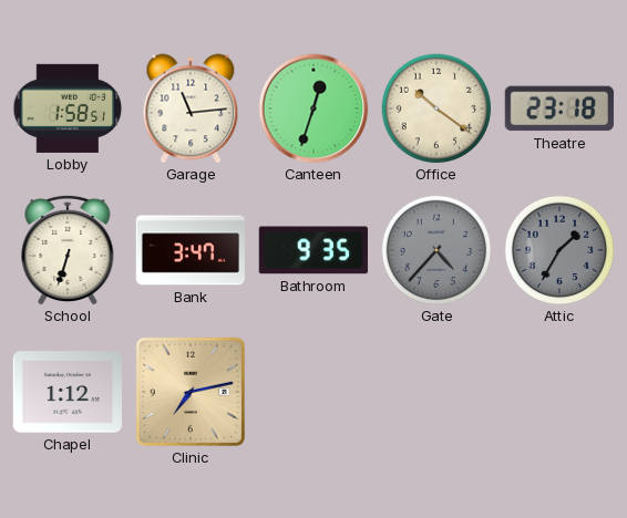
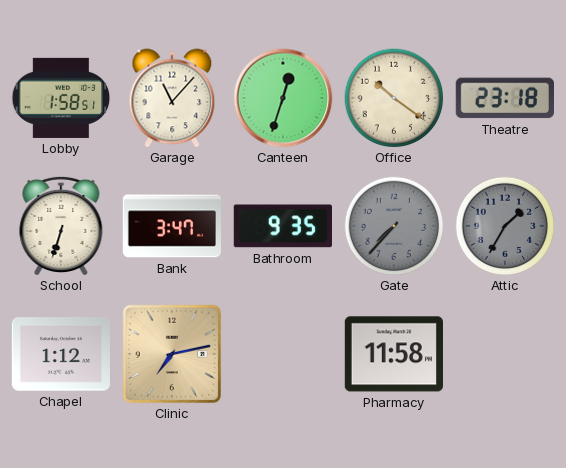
Garage: 11:14 -> 11:07
Gate: 4:37 -> 7:37
Pharmacy: none -> 11:58
